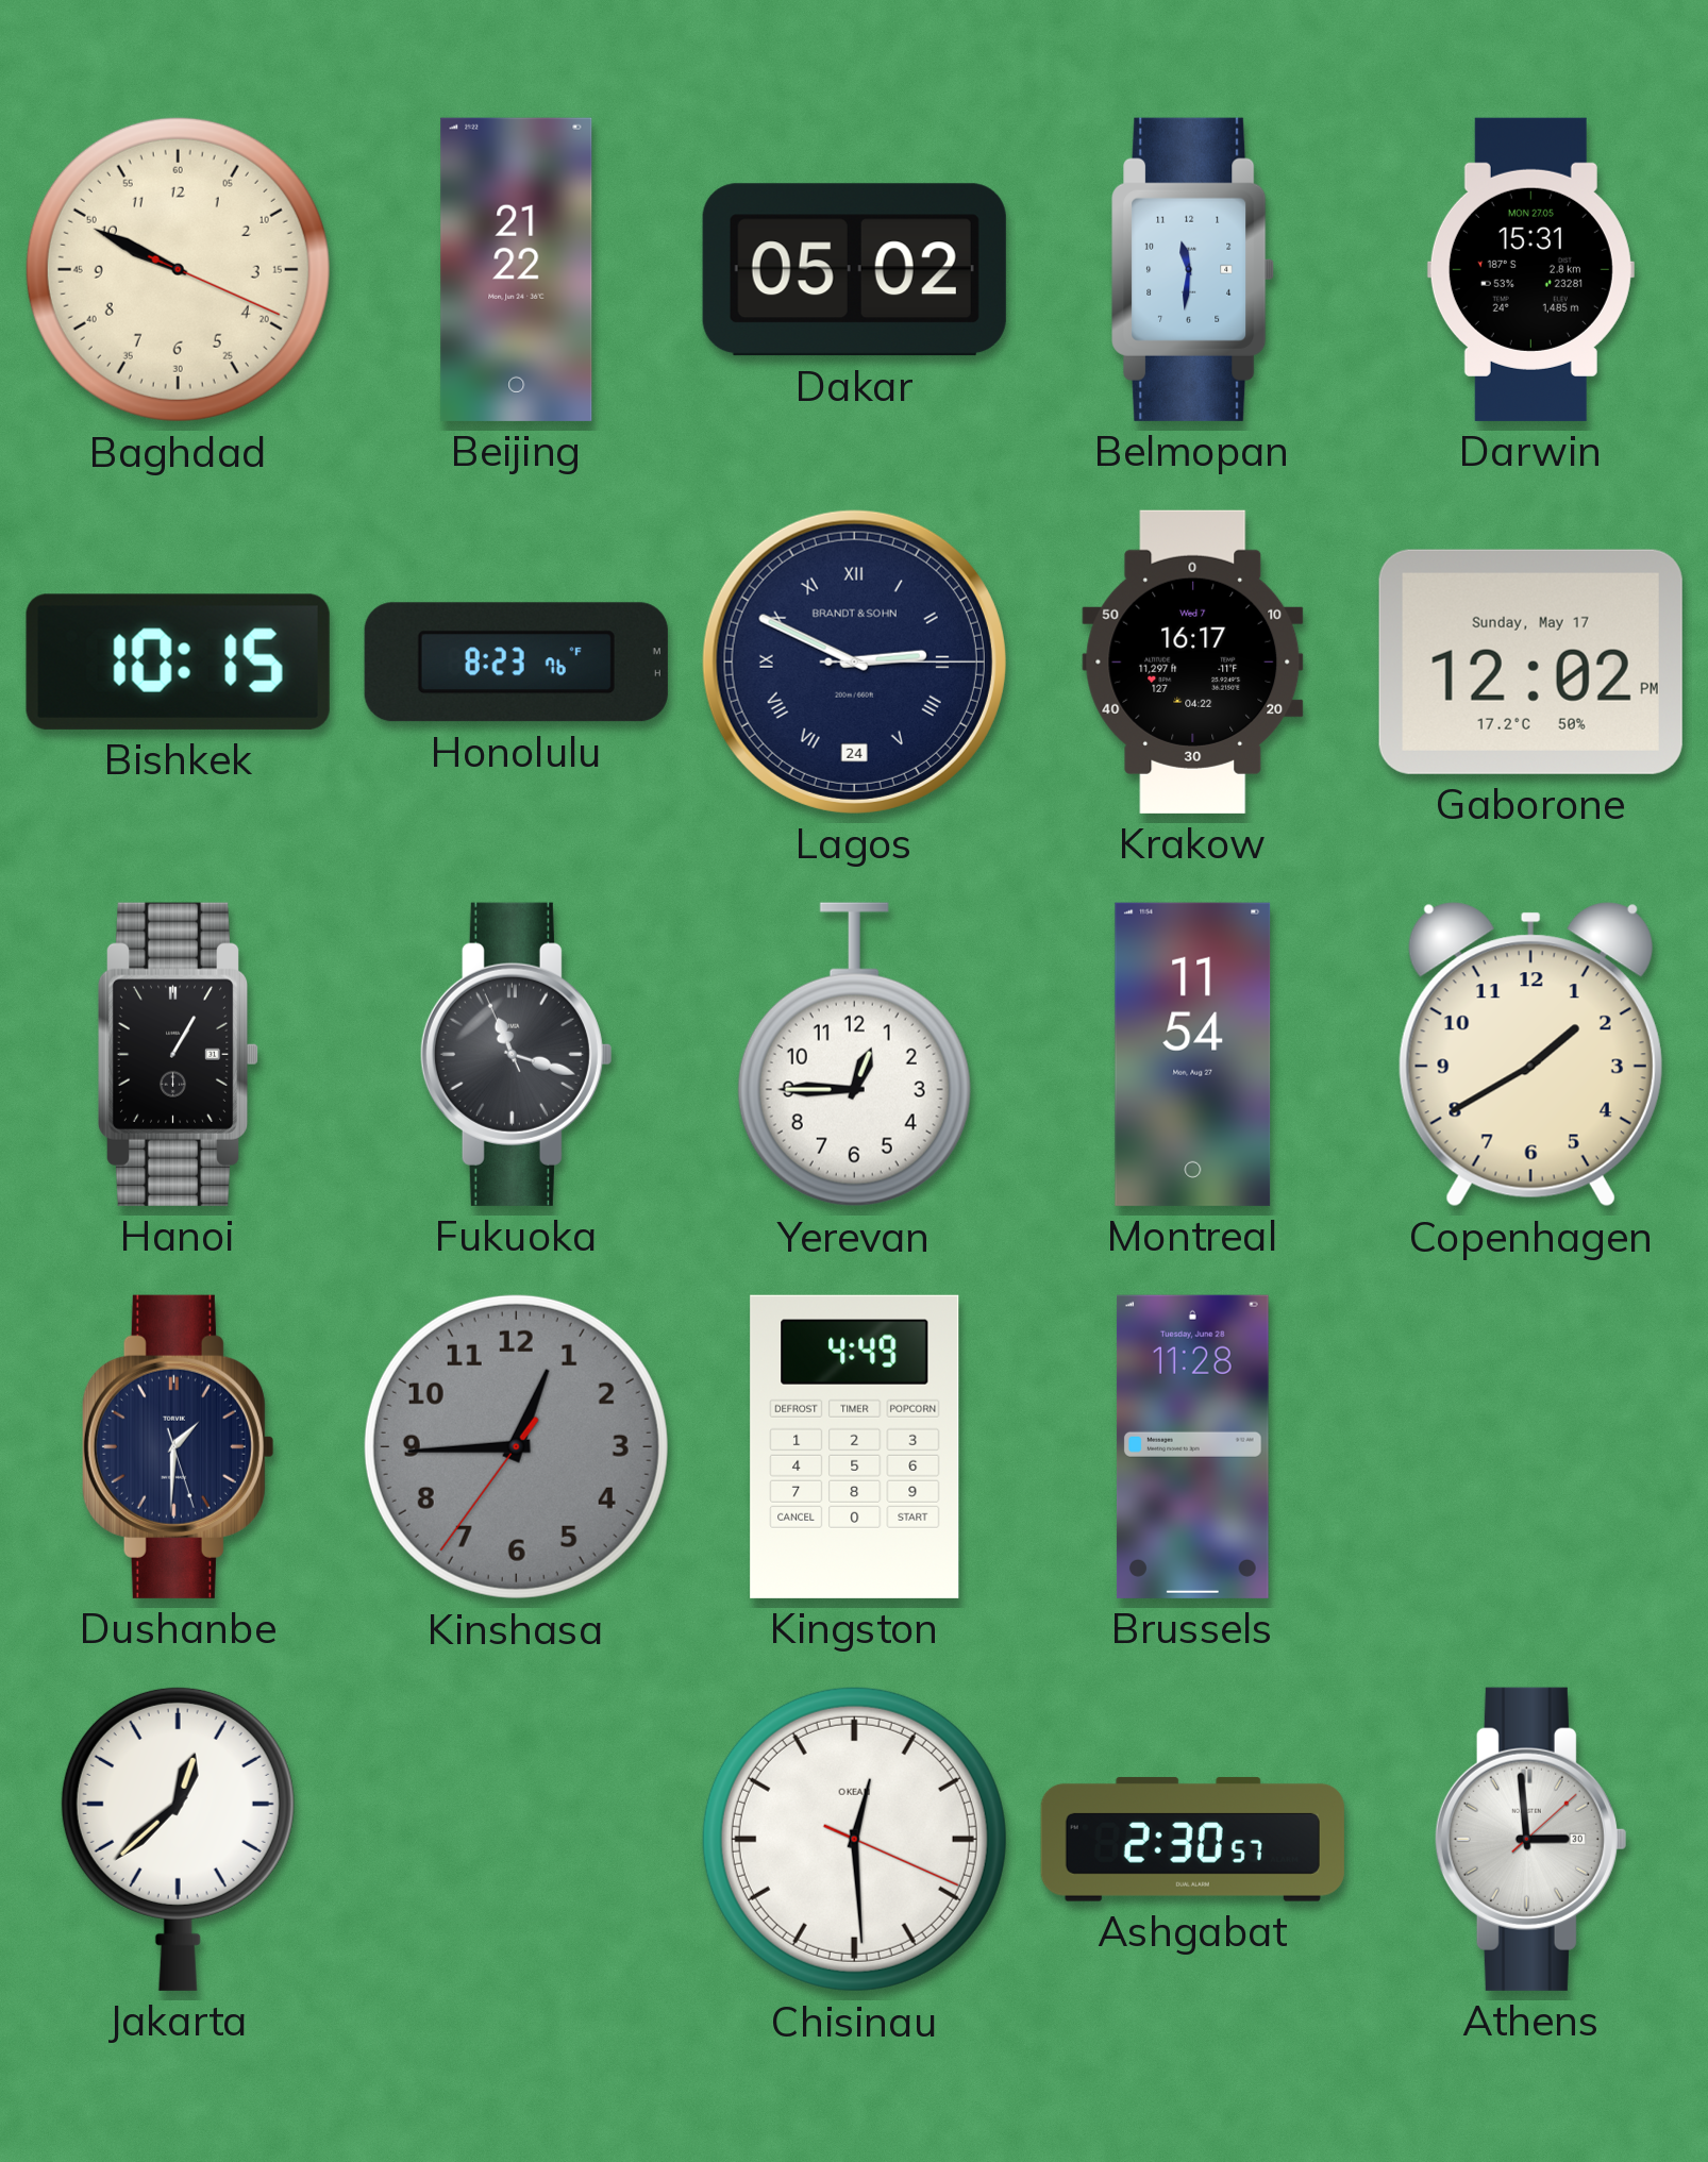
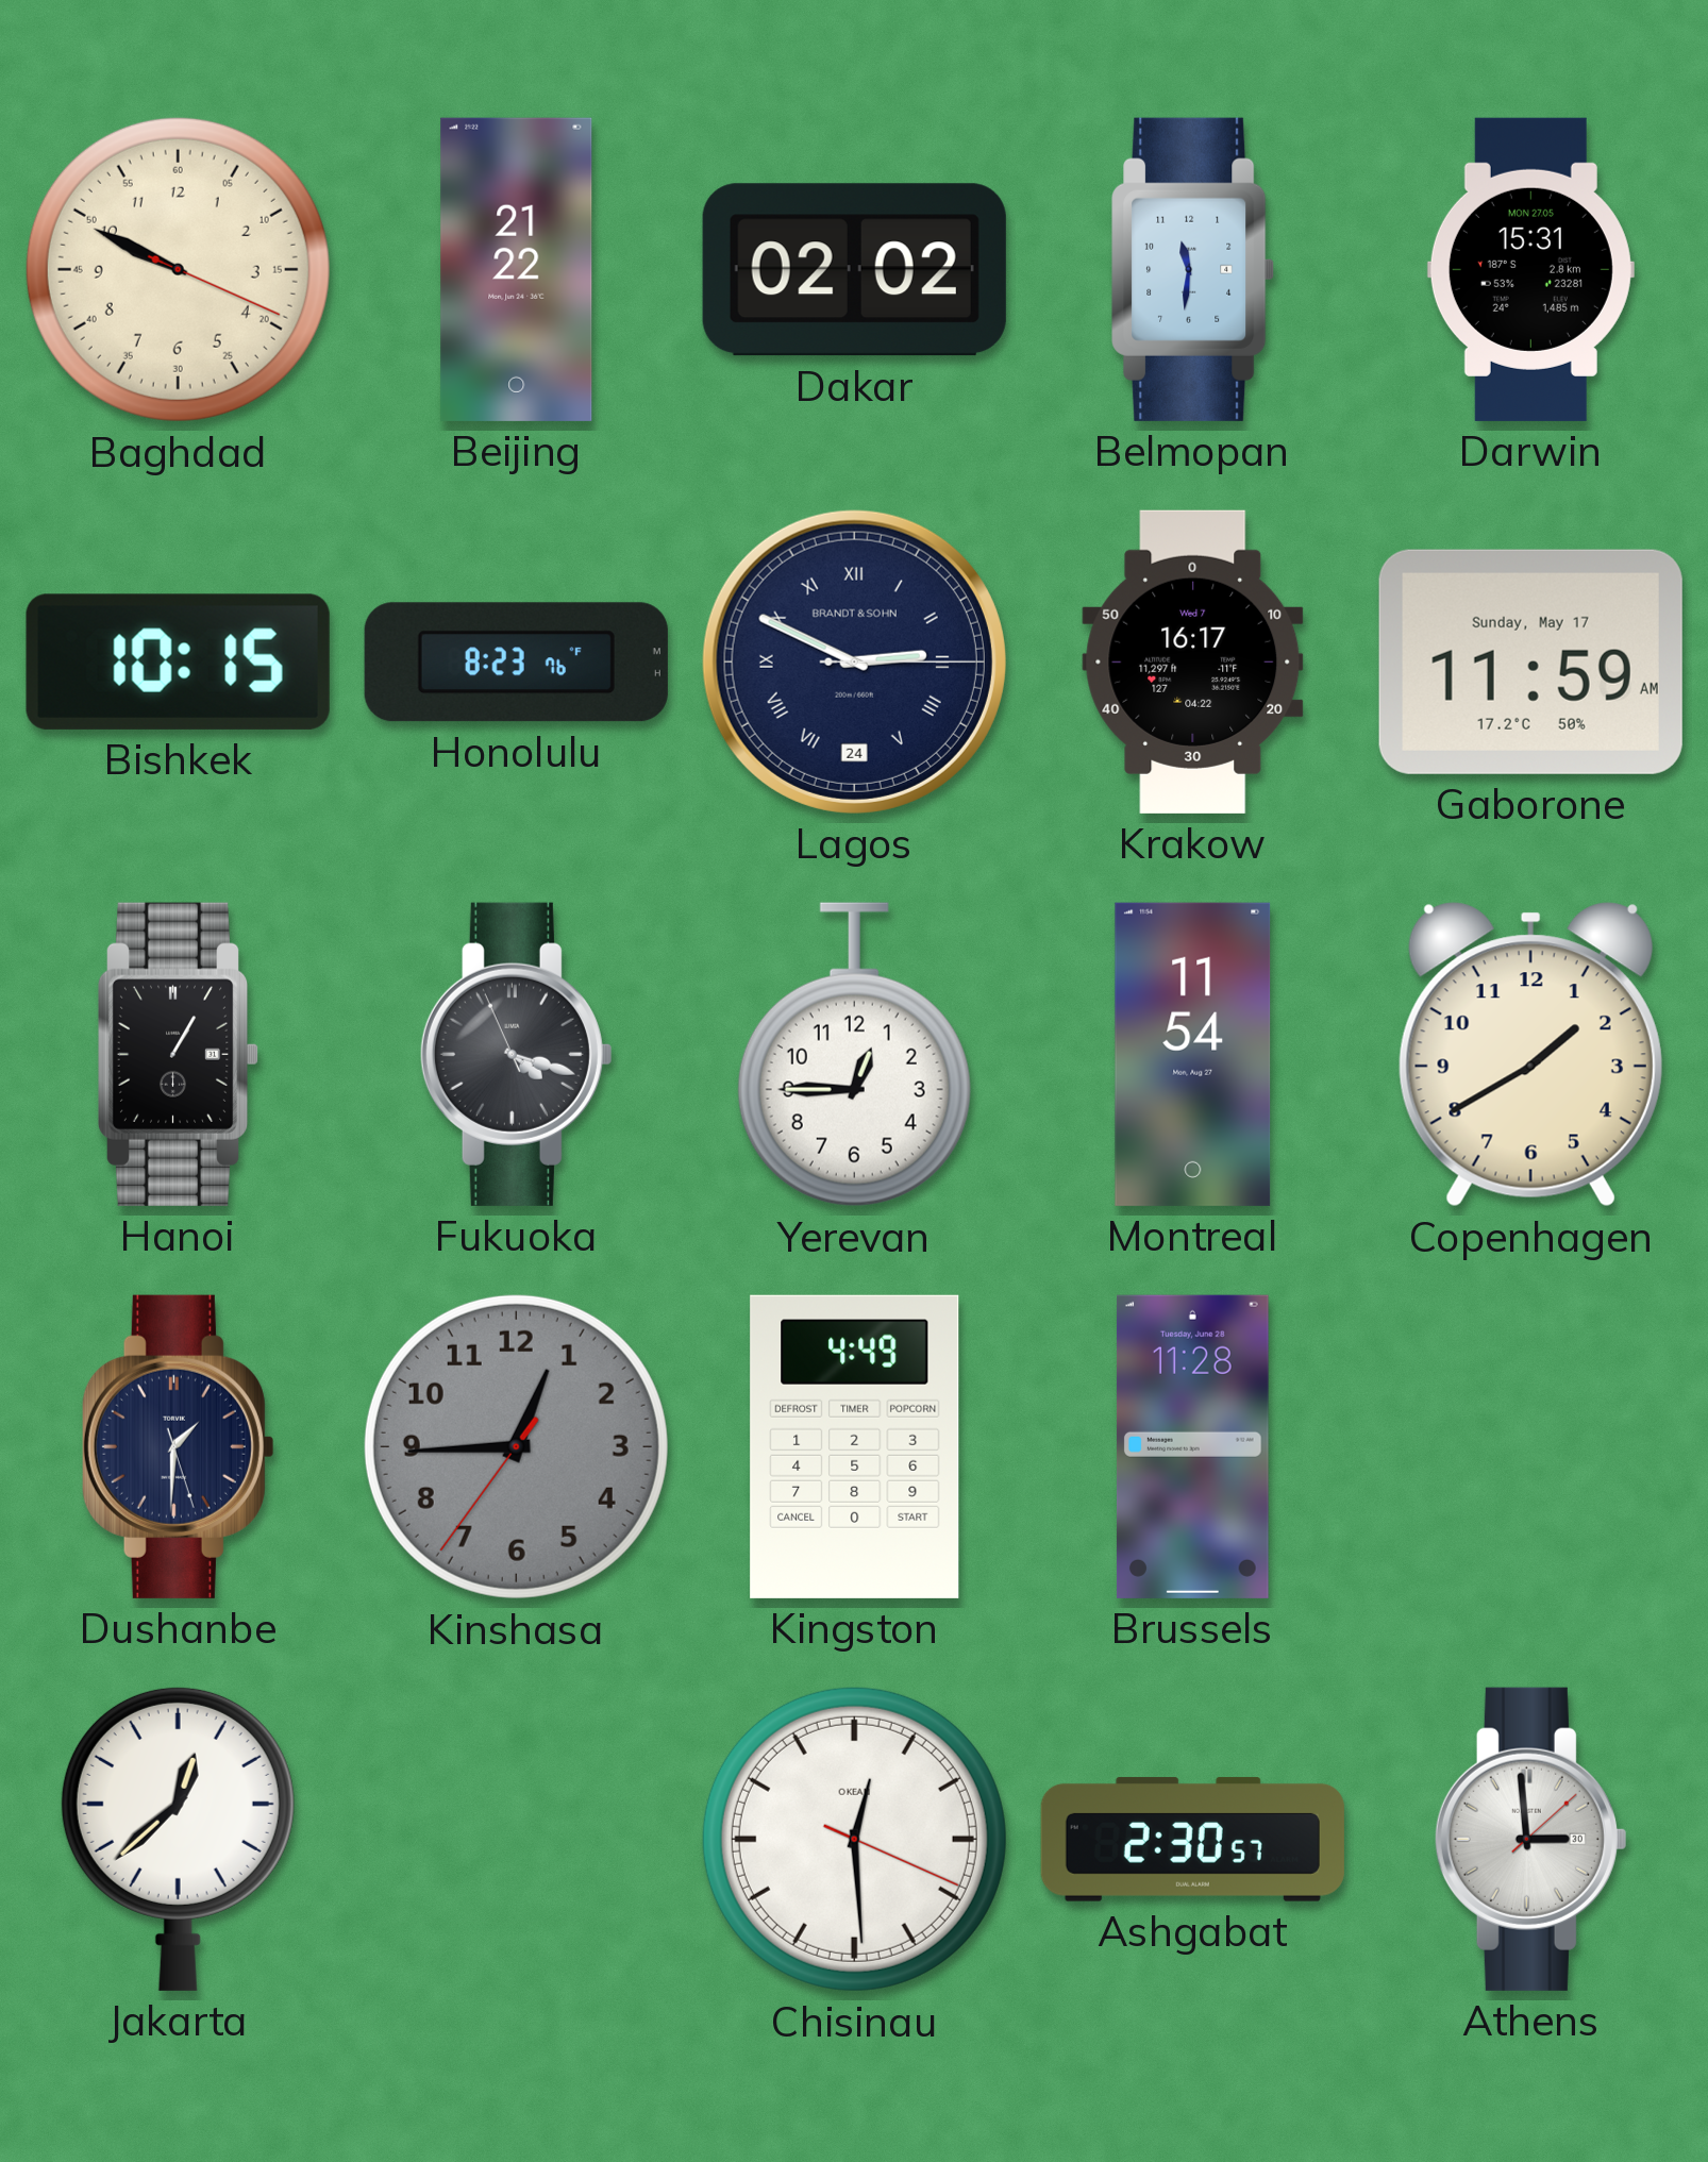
Dakar: 05:02 -> 02:02
Gaborone: 12:02 -> 11:59
Fukuoka: 11:17 -> 4:17
